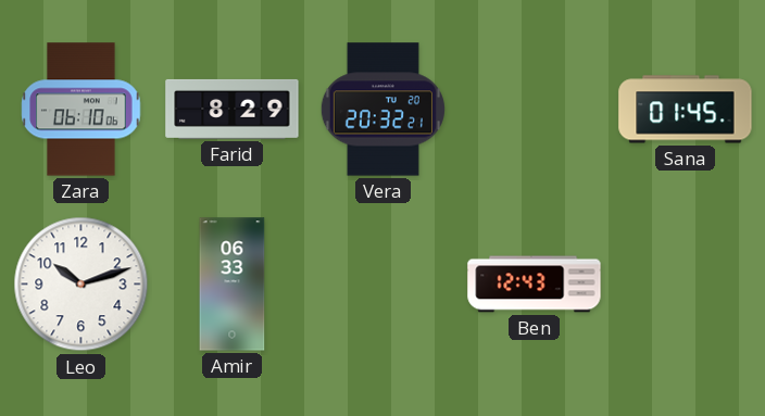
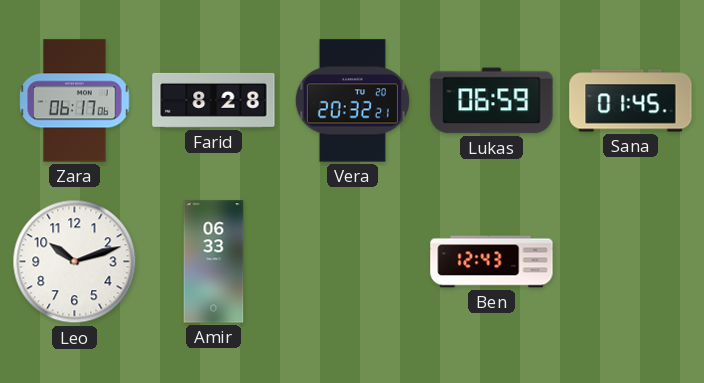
Zara: 06:10 -> 06:17
Farid: 8:29 -> 8:28
Lukas: none -> 06:59
